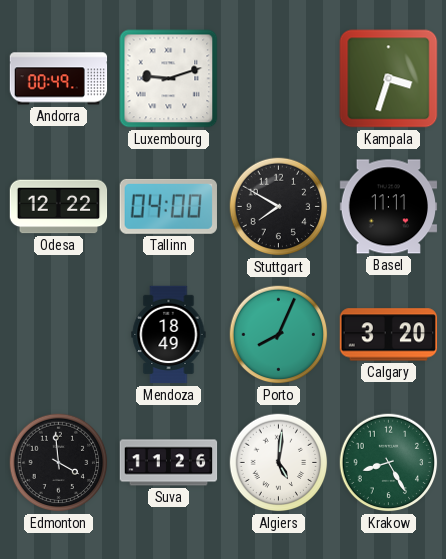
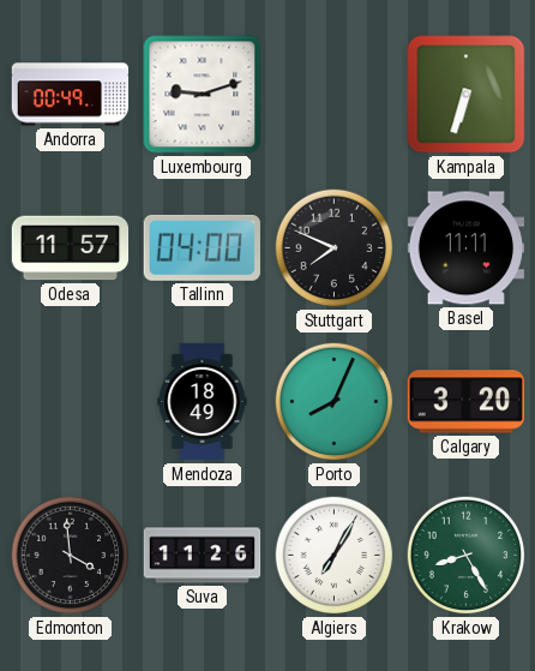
Kampala: 3:33 -> 6:33
Odesa: 12:22 -> 11:57
Stuttgart: 7:50 -> 7:49
Algiers: 5:01 -> 7:05
